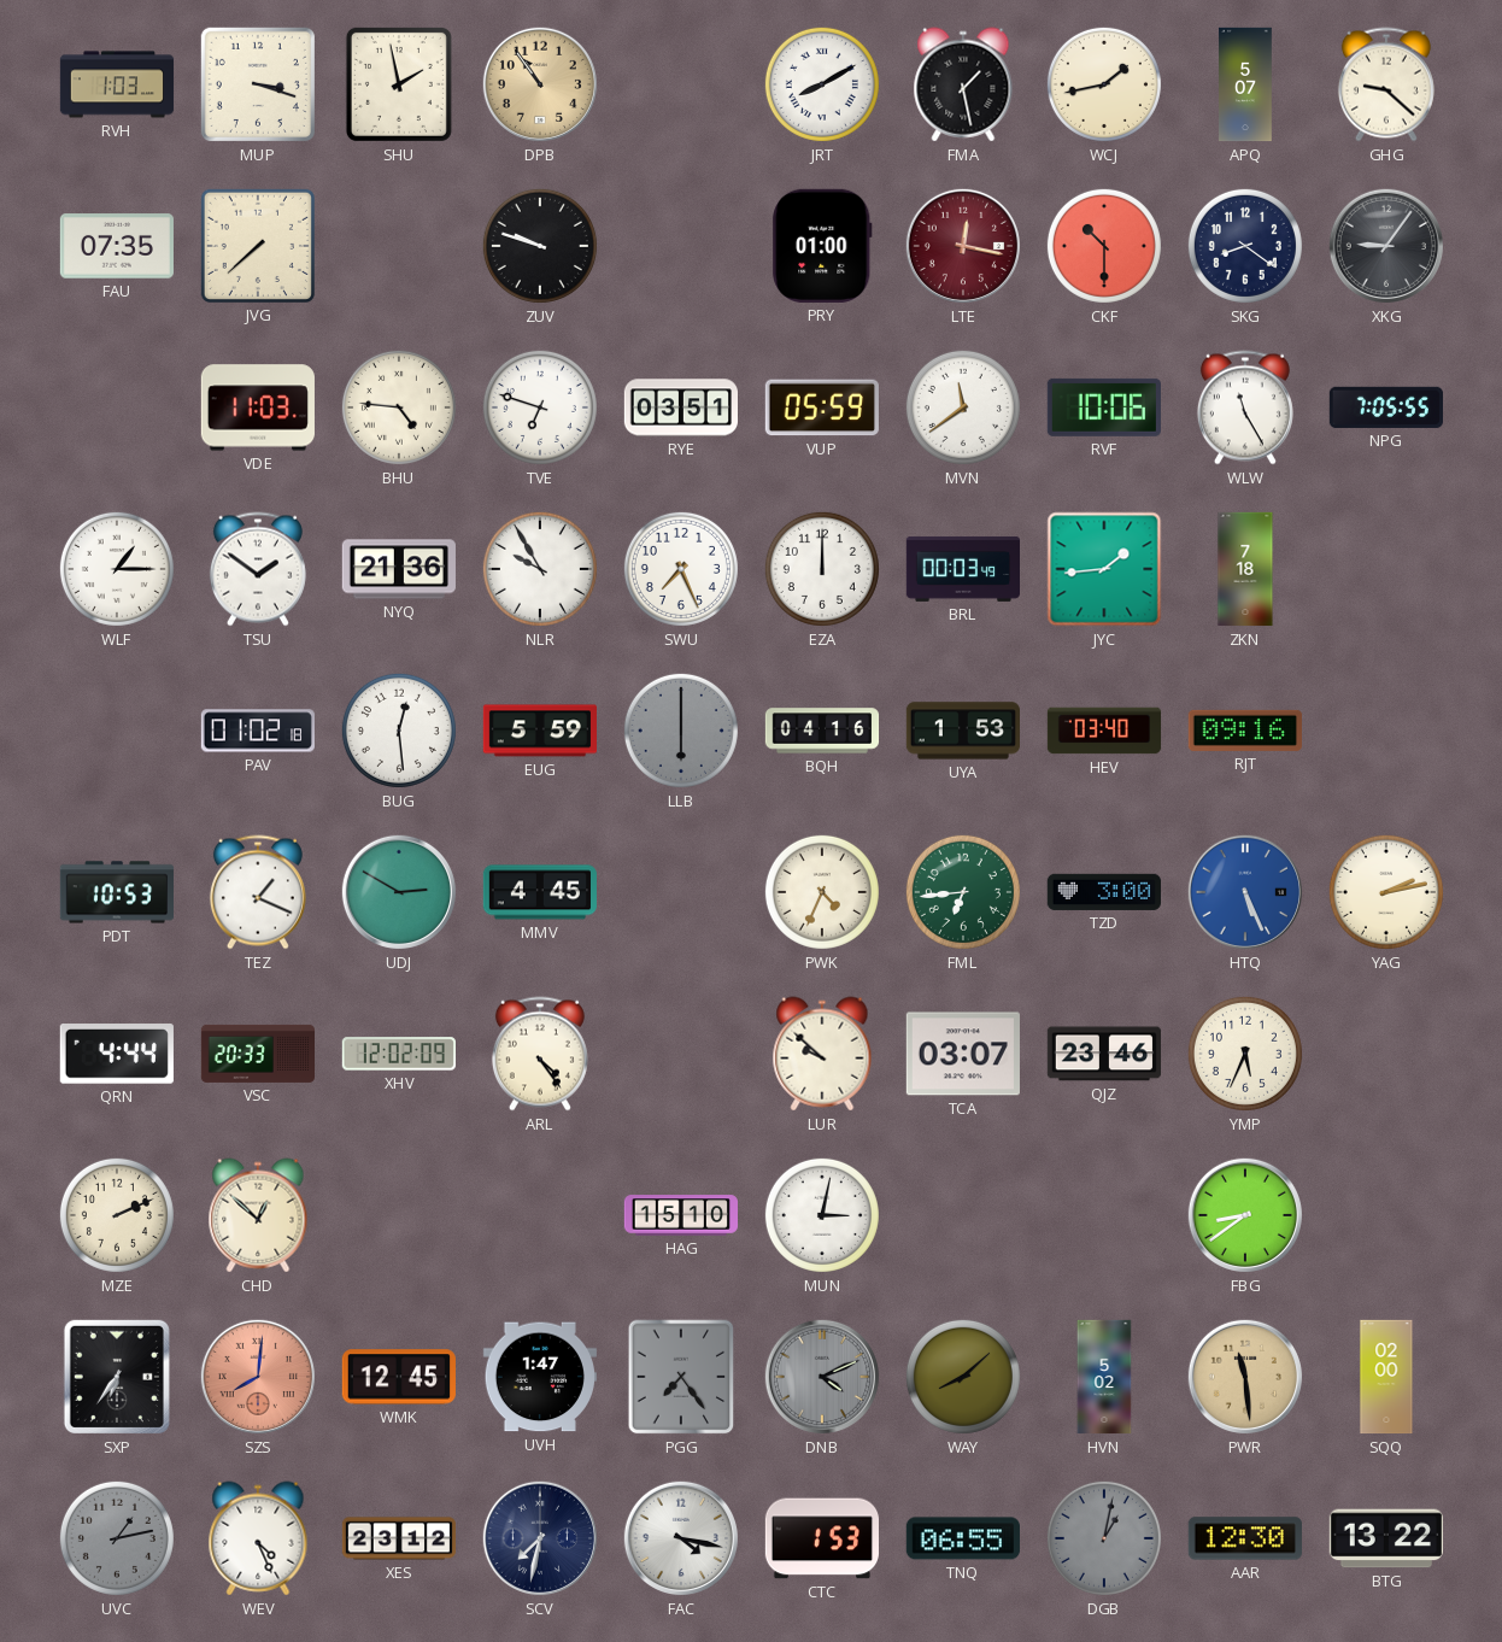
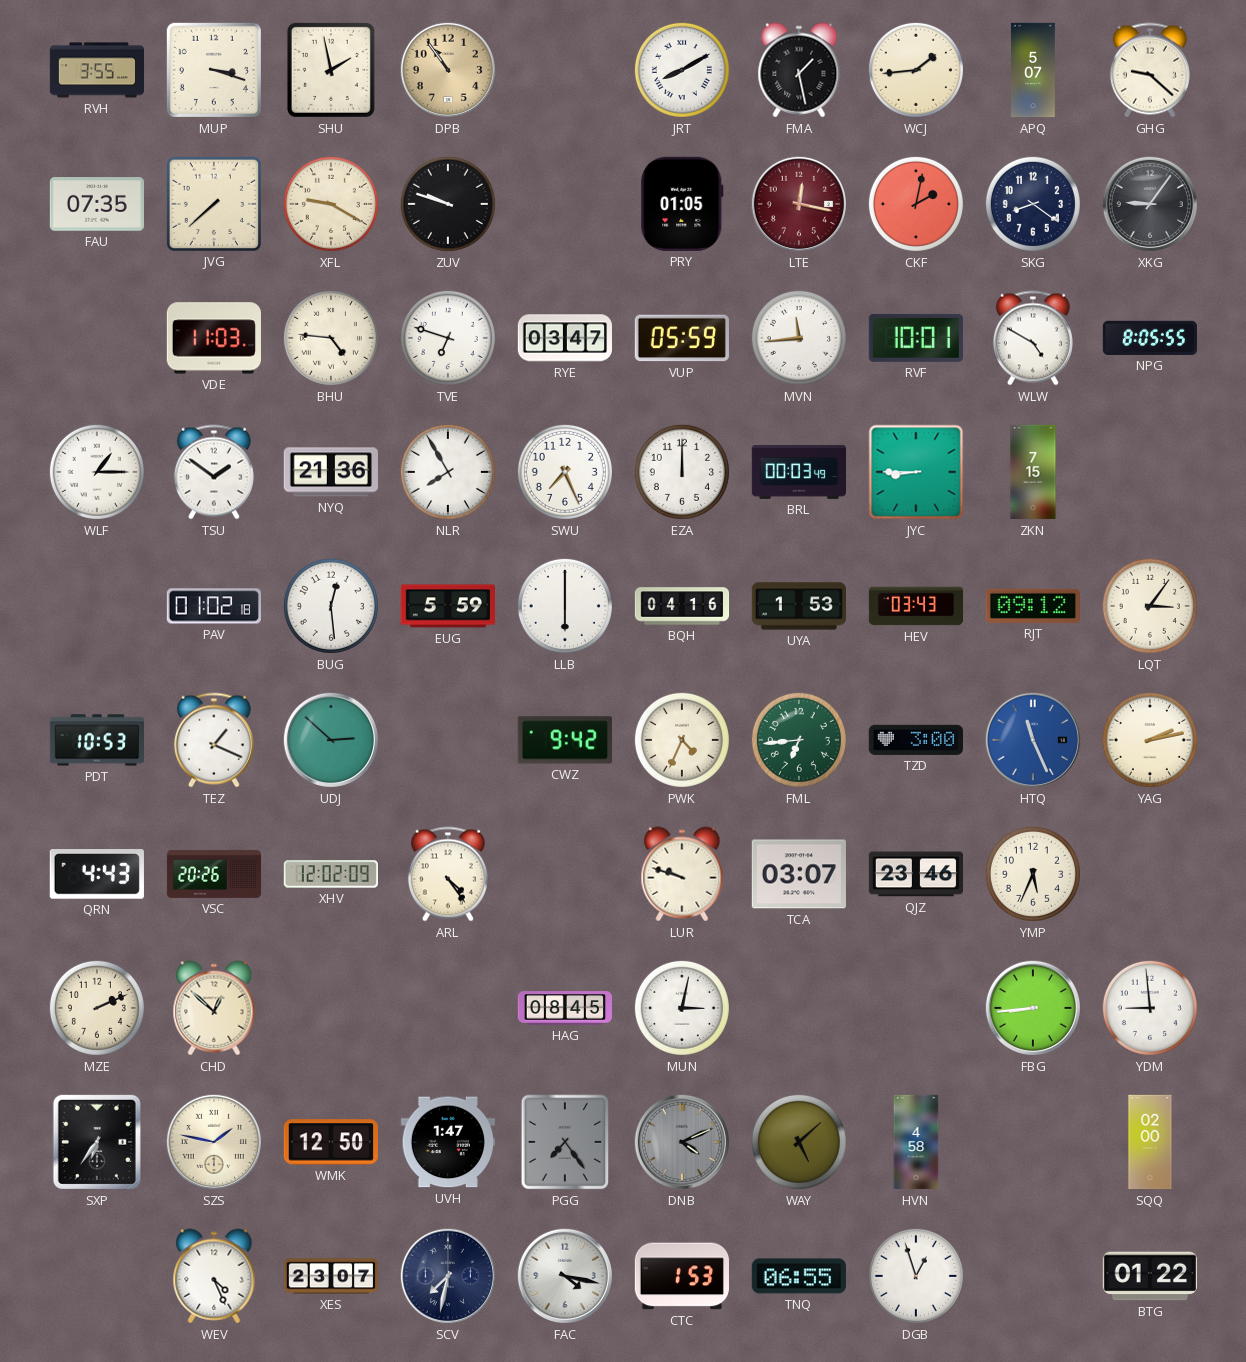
RVH: 1:03 -> 3:55
WCJ: 1:43 -> 1:44
XFL: none -> 9:20
PRY: 01:00 -> 01:05
CKF: 10:30 -> 2:02
RYE: 03:51 -> 03:47
MVN: 11:39 -> 11:44
RVF: 10:06 -> 10:01
WLW: 11:25 -> 4:50
NPG: 7:05 -> 8:05
NLR: 9:55 -> 7:55
JYC: 1:44 -> 8:45
ZKN: 7:18 -> 7:15
LLB dial: grey -> white
HEV: 03:40 -> 03:43
RJT: 09:16 -> 09:12
LQT: none -> 3:06
UDJ: 2:50 -> 2:52
MMV: 4:45 -> none
CWZ: none -> 9:42
HTQ: 5:26 -> 11:26
QRN: 4:44 -> 4:43
VSC: 20:33 -> 20:26
LUR: 9:52 -> 9:48
HAG: 15:10 -> 08:45
FBG: 8:39 -> 8:44
YDM: none -> 8:59
SZS: 8:01 -> 1:47
SZS dial: salmon -> cream
WMK: 12:45 -> 12:50
WAY: 8:08 -> 5:08
HVN: 5:02 -> 4:58
PWR: 11:29 -> none
UVC: 1:13 -> none
XES: 23:12 -> 23:07
DGB: 1:02 -> 12:57
DGB dial: grey -> white
AAR: 12:30 -> none
BTG: 13:22 -> 01:22
